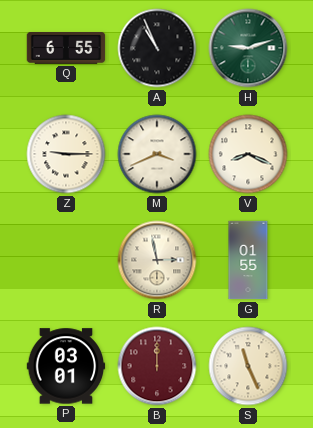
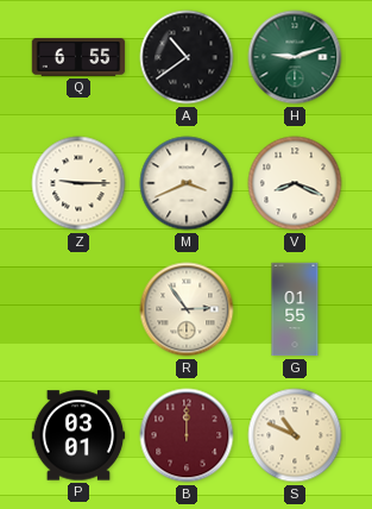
A: 10:56 -> 10:39
R: 2:58 -> 2:54
S: 11:26 -> 10:49
